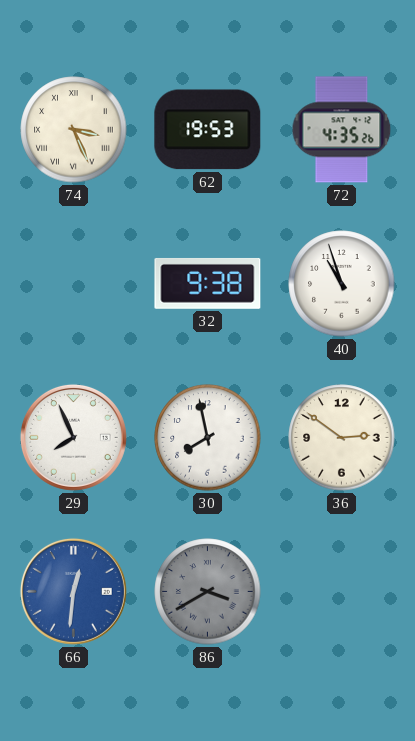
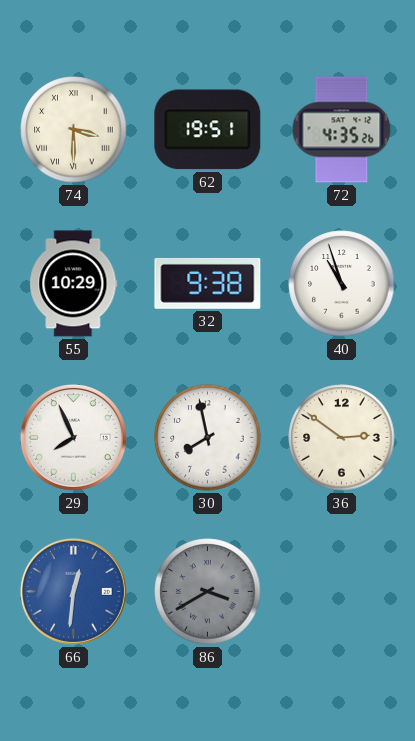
74: 3:26 -> 3:30
62: 19:53 -> 19:51
55: none -> 10:29
